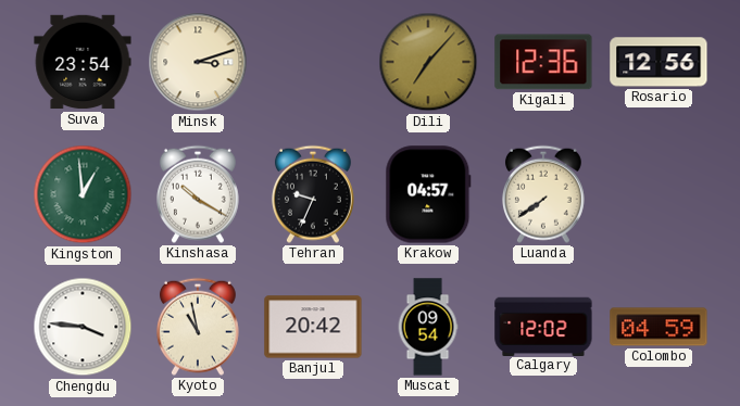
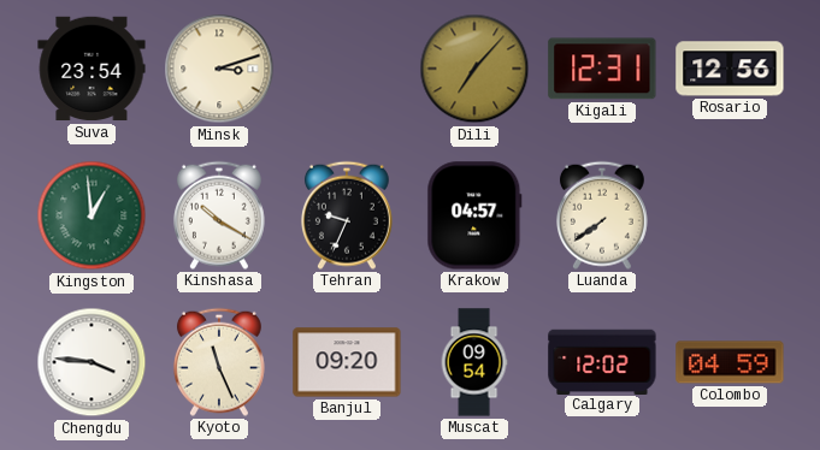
Kigali: 12:36 -> 12:31
Kyoto: 10:58 -> 11:26
Banjul: 20:42 -> 09:20
